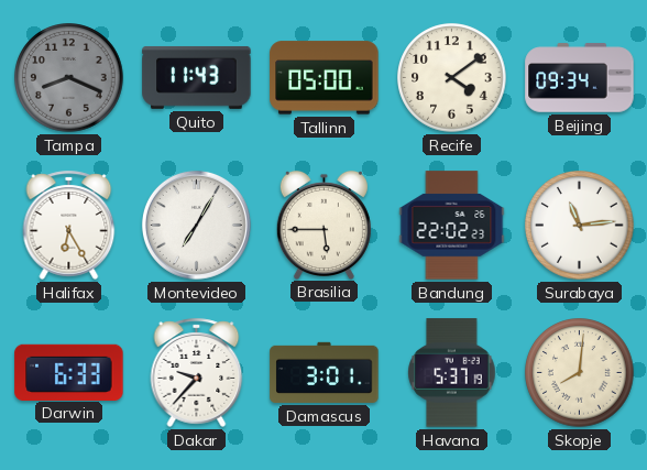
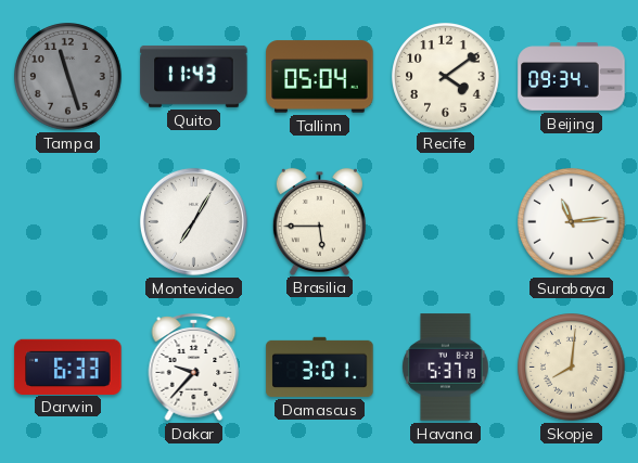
Tampa: 8:19 -> 11:27
Tallinn: 05:00 -> 05:04
Halifax: 6:25 -> none
Bandung: 22:02 -> none
